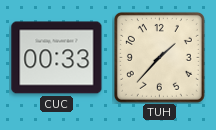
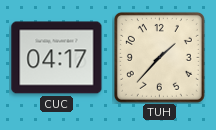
CUC: 00:33 -> 04:17
